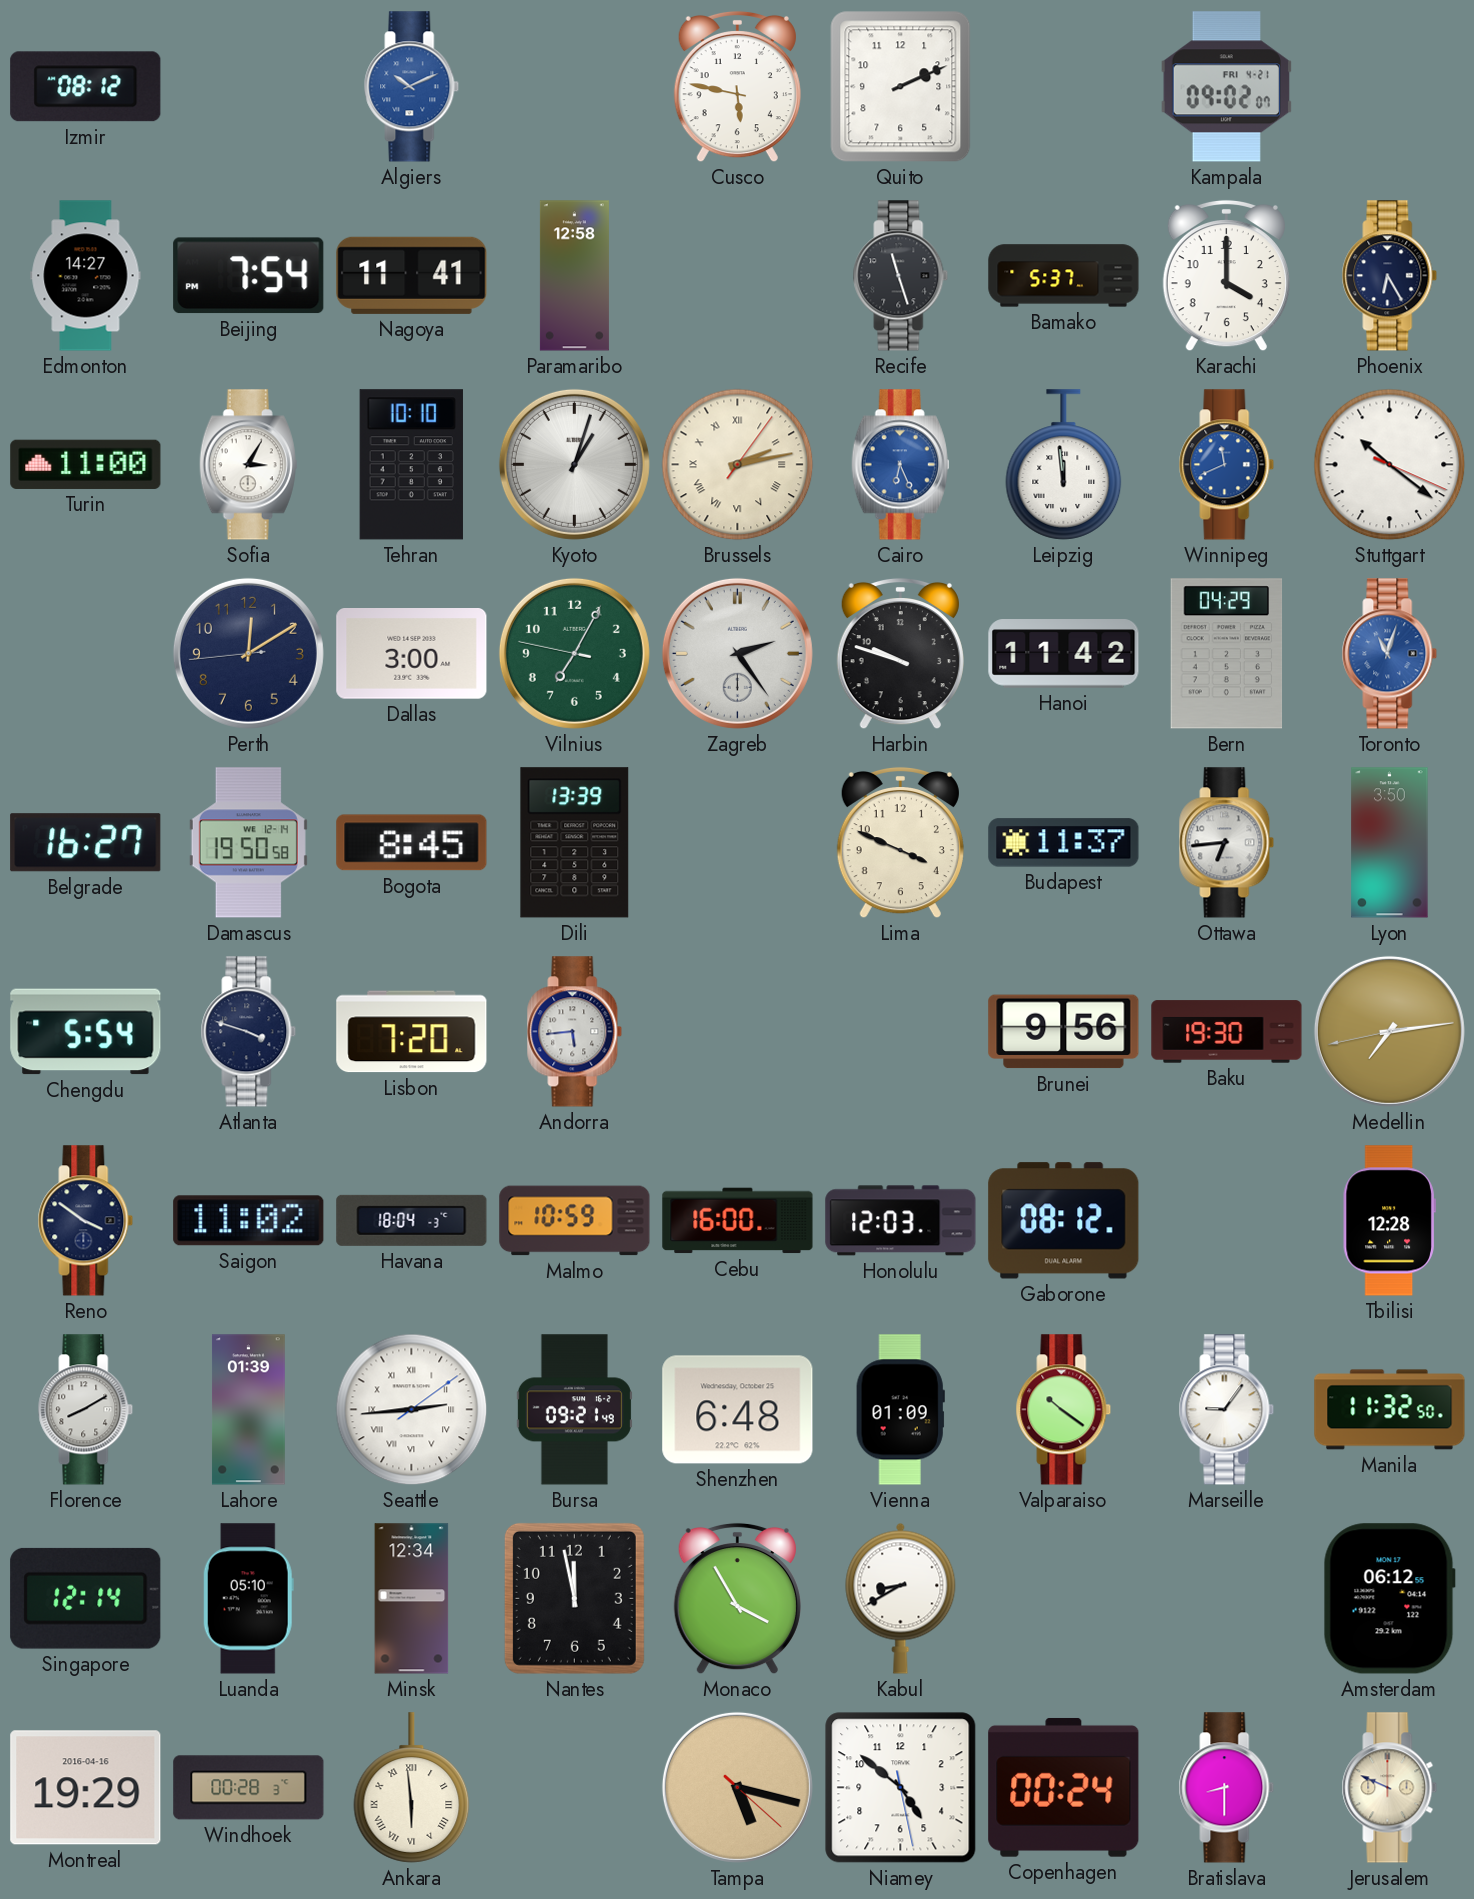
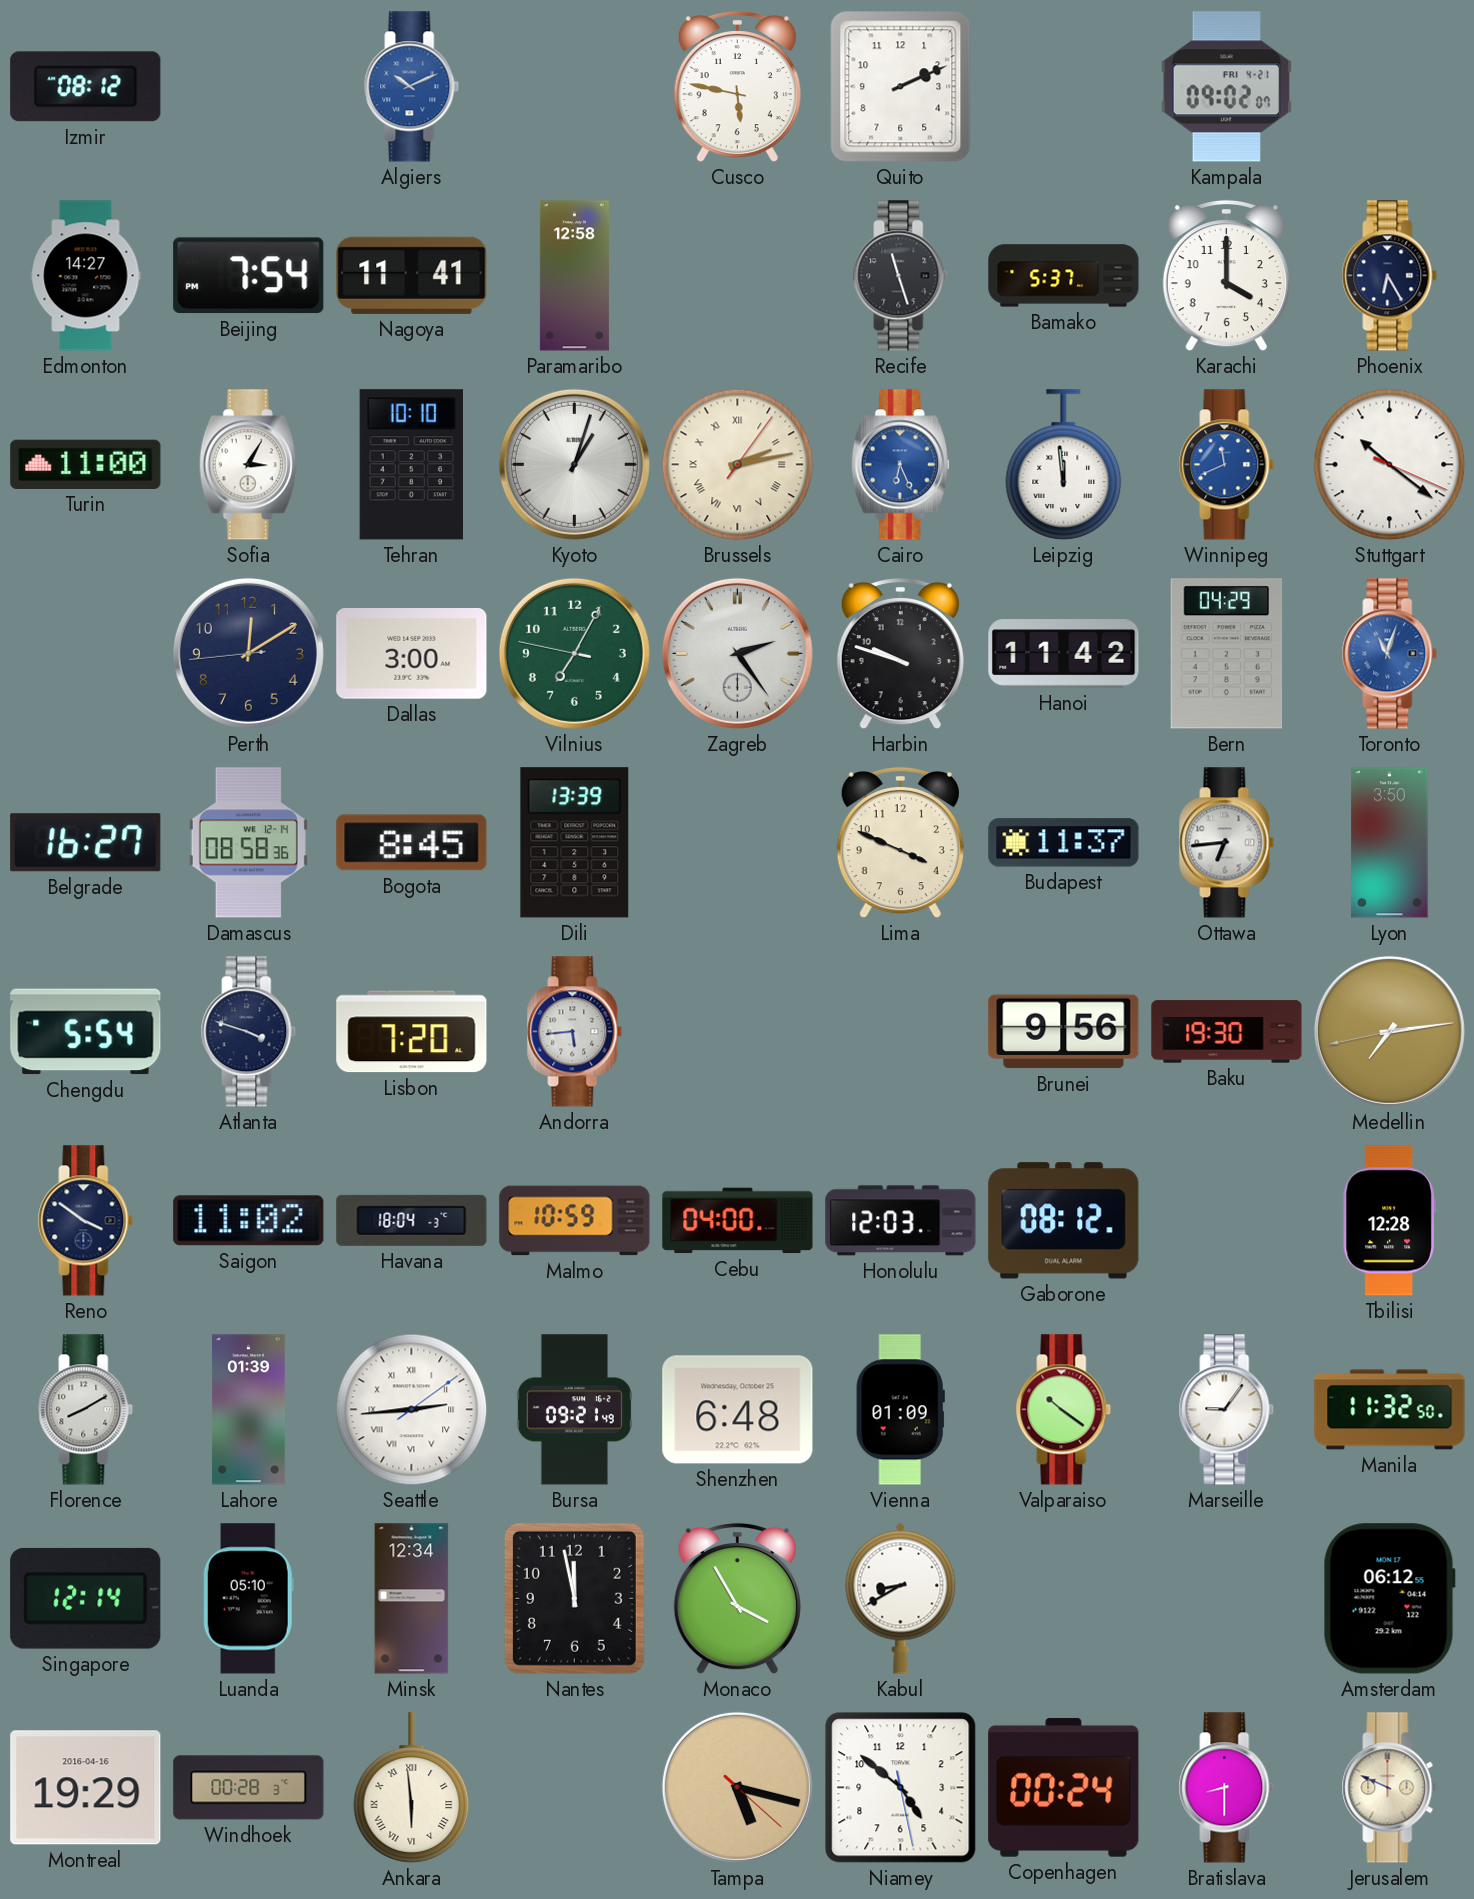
Damascus: 19:50 -> 08:58
Cebu: 16:00 -> 04:00
